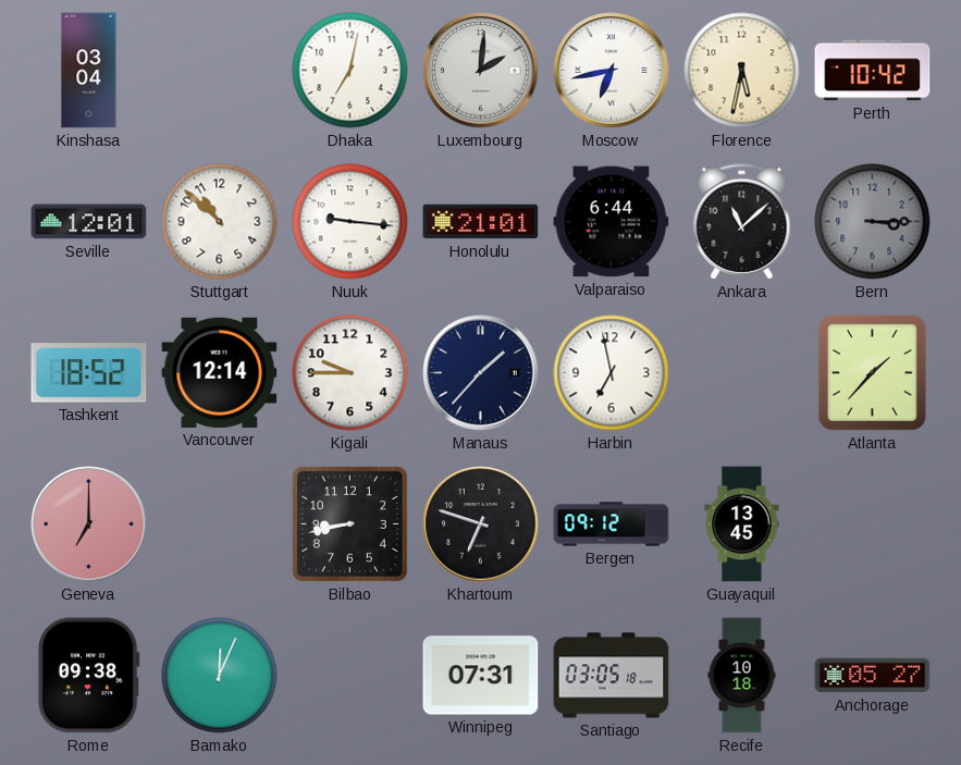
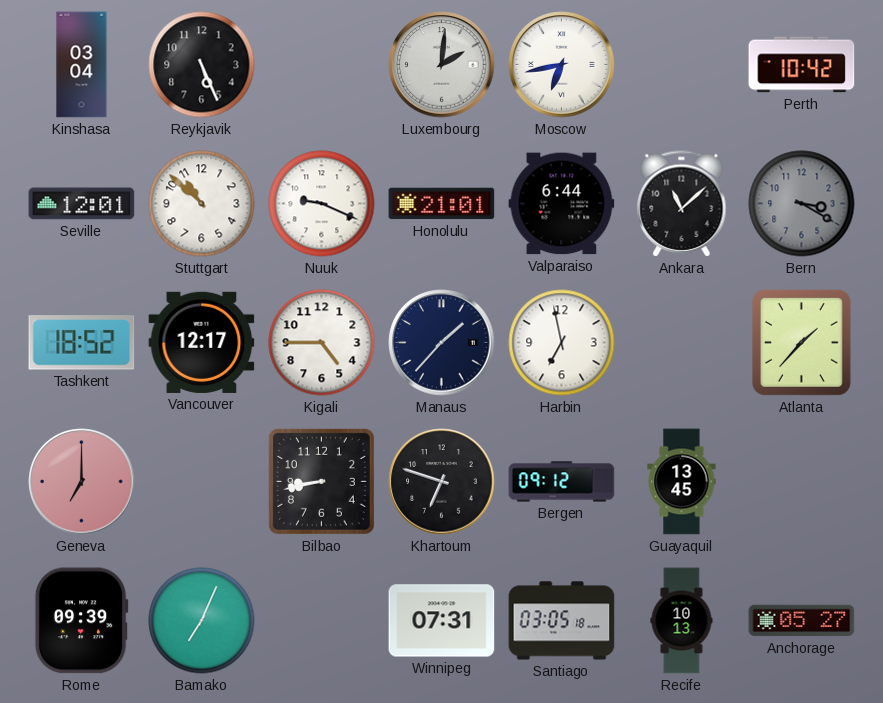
Reykjavik: none -> 5:26
Dhaka: 7:02 -> none
Florence: 5:32 -> none
Nuuk: 9:16 -> 9:19
Bern: 3:15 -> 3:20
Vancouver: 12:14 -> 12:17
Kigali: 9:45 -> 4:45
Rome: 09:38 -> 09:39
Bamako: 12:04 -> 7:04
Recife: 10:18 -> 10:13
